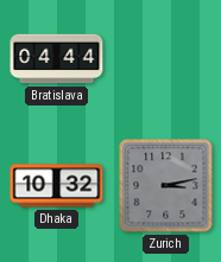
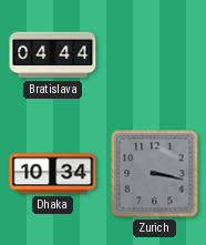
Dhaka: 10:32 -> 10:34
Zurich: 3:13 -> 3:17
